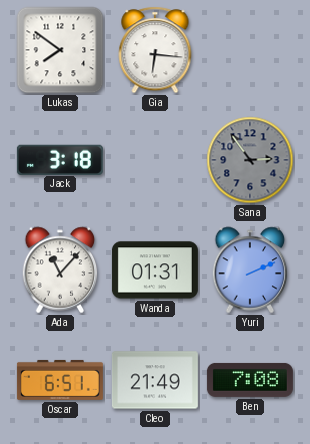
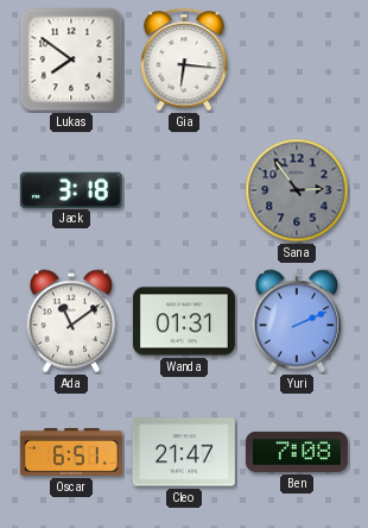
Ada: 11:07 -> 11:09
Cleo: 21:49 -> 21:47
